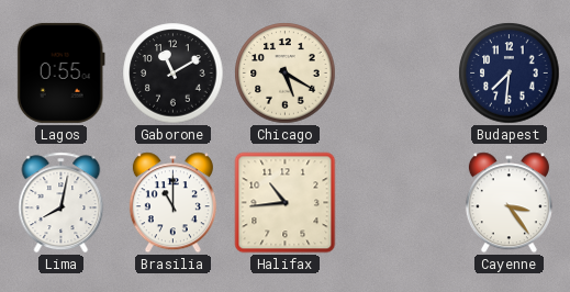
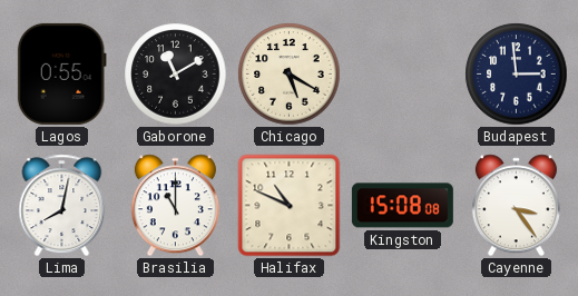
Budapest: 7:31 -> 2:59
Halifax: 10:44 -> 10:49
Kingston: none -> 15:08
